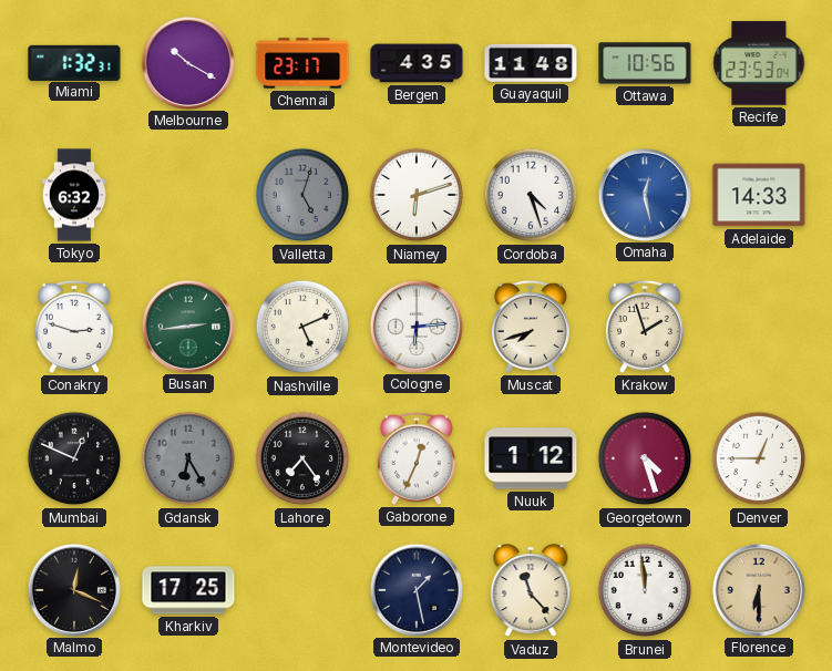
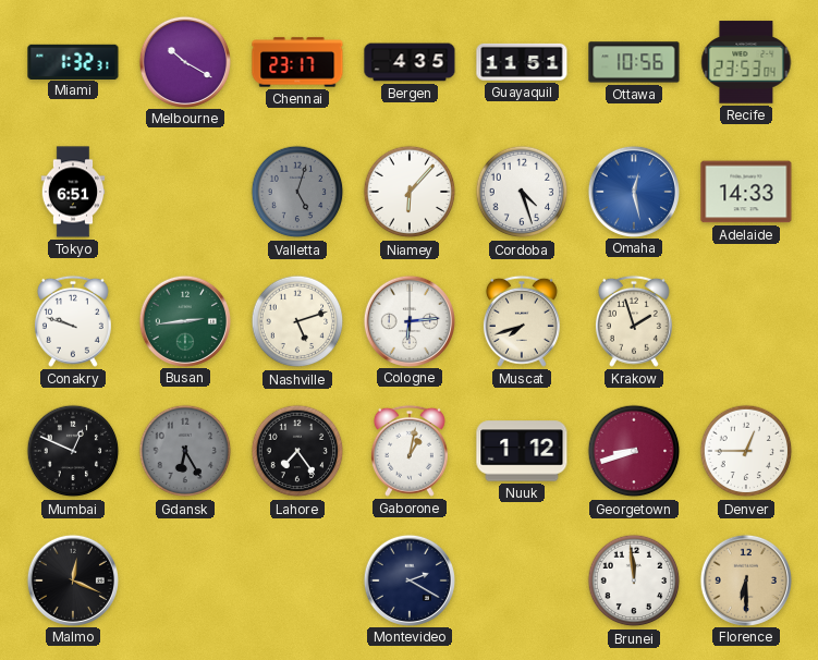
Guayaquil: 11:48 -> 11:51
Tokyo: 6:32 -> 6:51
Niamey: 6:12 -> 6:07
Conakry: 2:48 -> 9:48
Nashville: 5:11 -> 5:12
Gaborone: 12:34 -> 1:02
Georgetown: 4:27 -> 8:42
Kharkiv: 17:25 -> none
Montevideo: 1:28 -> 2:20
Vaduz: 11:23 -> none
